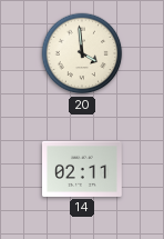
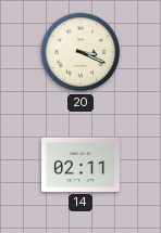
20: 3:59 -> 3:19
